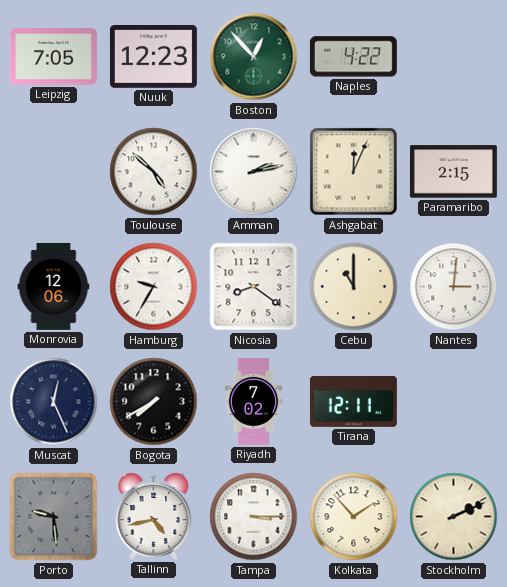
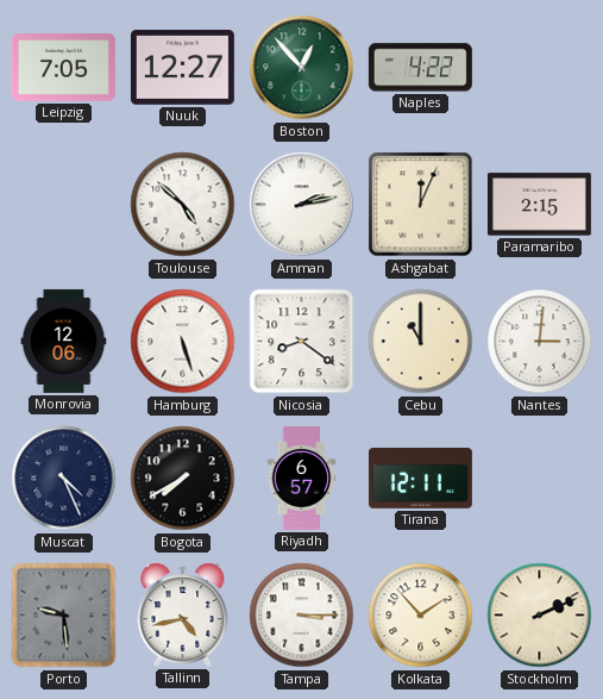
Nuuk: 12:23 -> 12:27
Hamburg: 9:35 -> 5:27
Muscat: 12:26 -> 4:26
Riyadh: 7:02 -> 6:57
